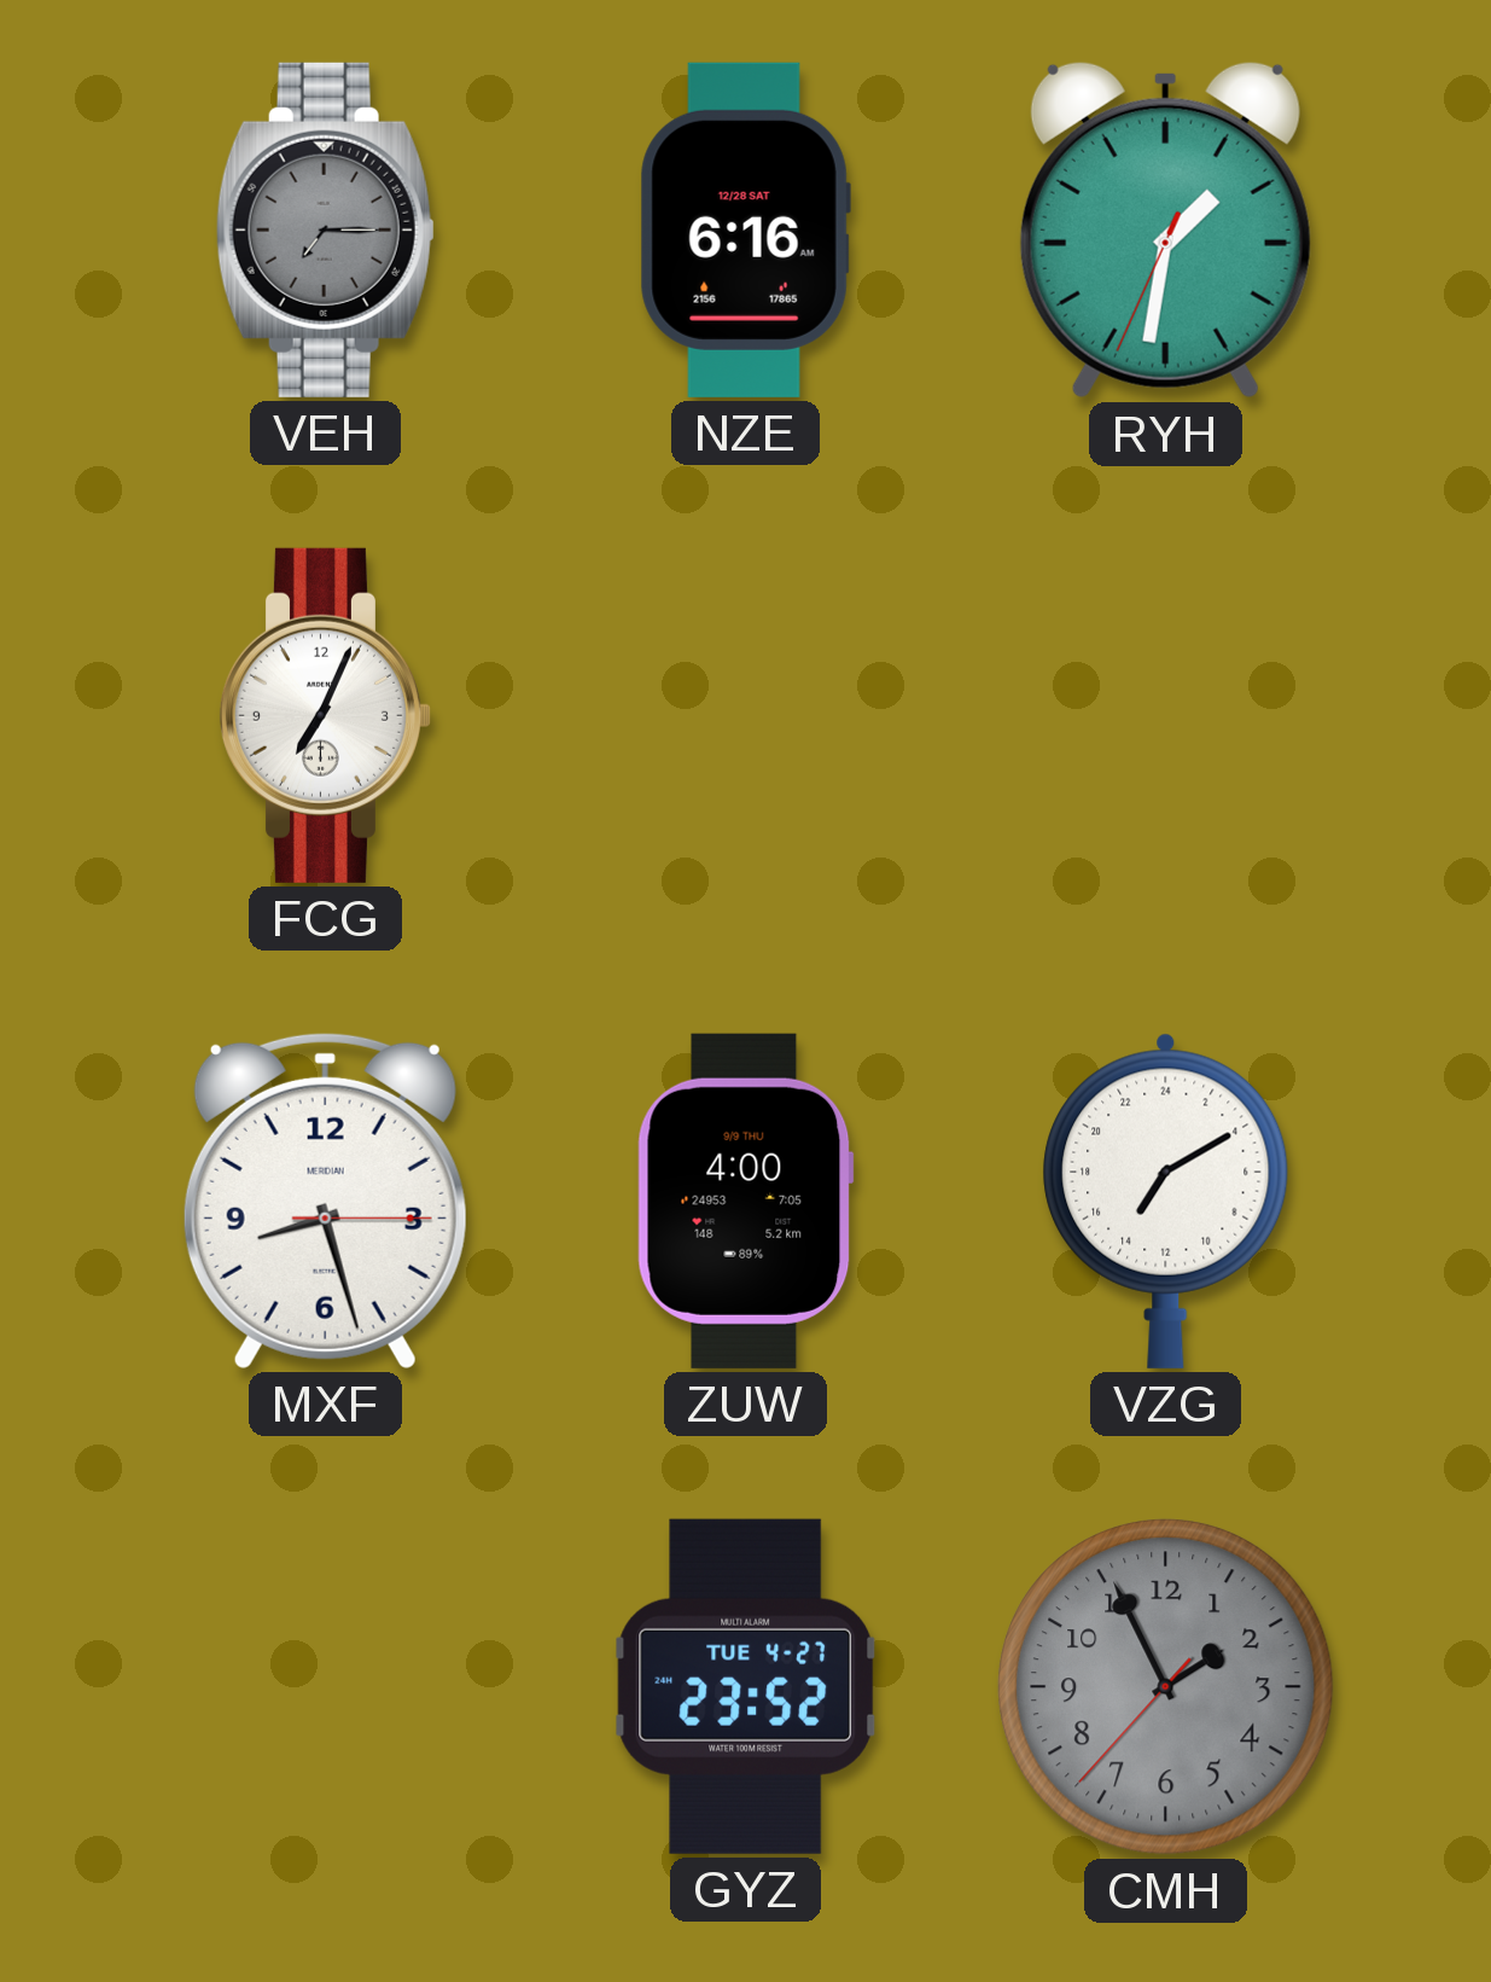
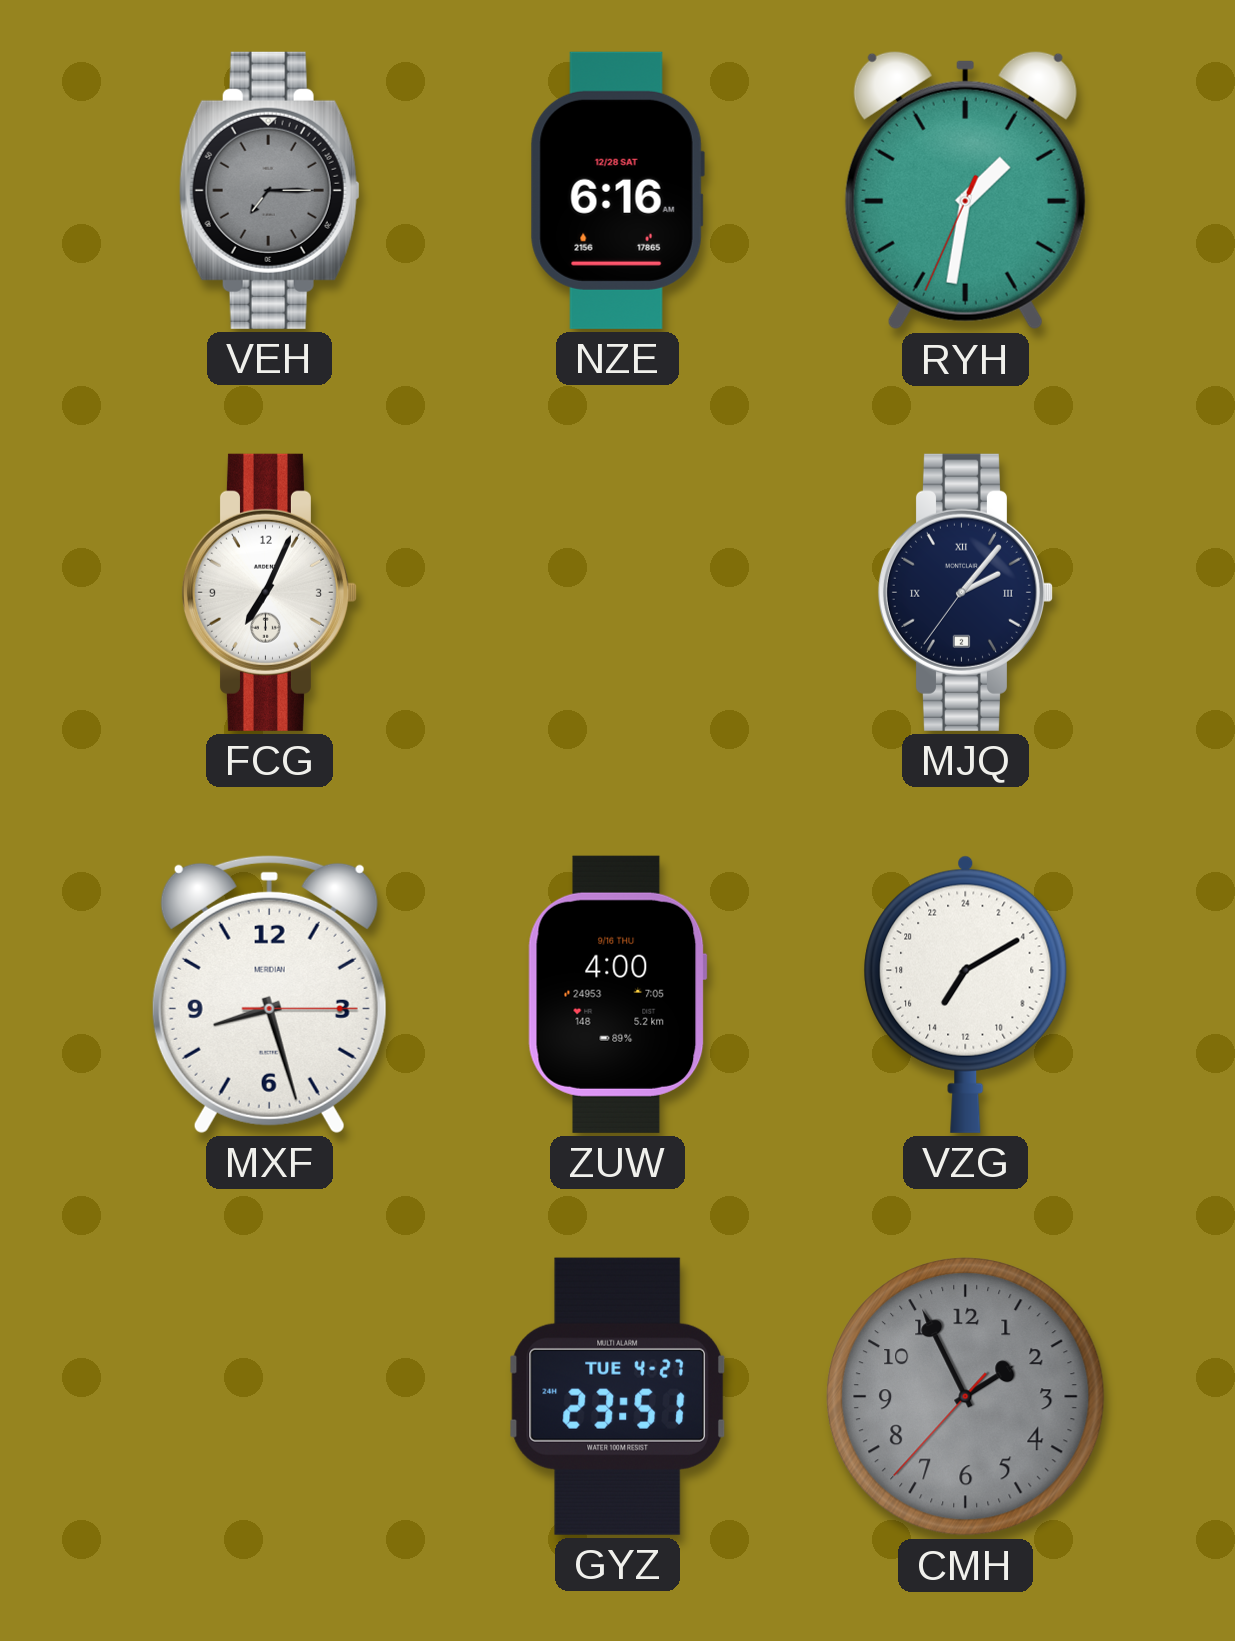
MJQ: none -> 2:06
ZUW date: 9/9 THU -> 9/16 THU
GYZ: 23:52 -> 23:51
